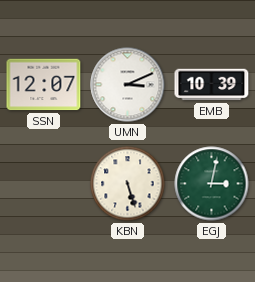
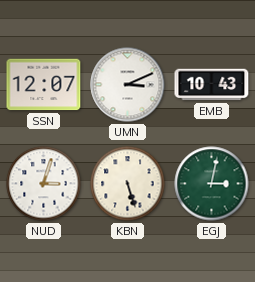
EMB: 10:39 -> 10:43
NUD: none -> 3:03
